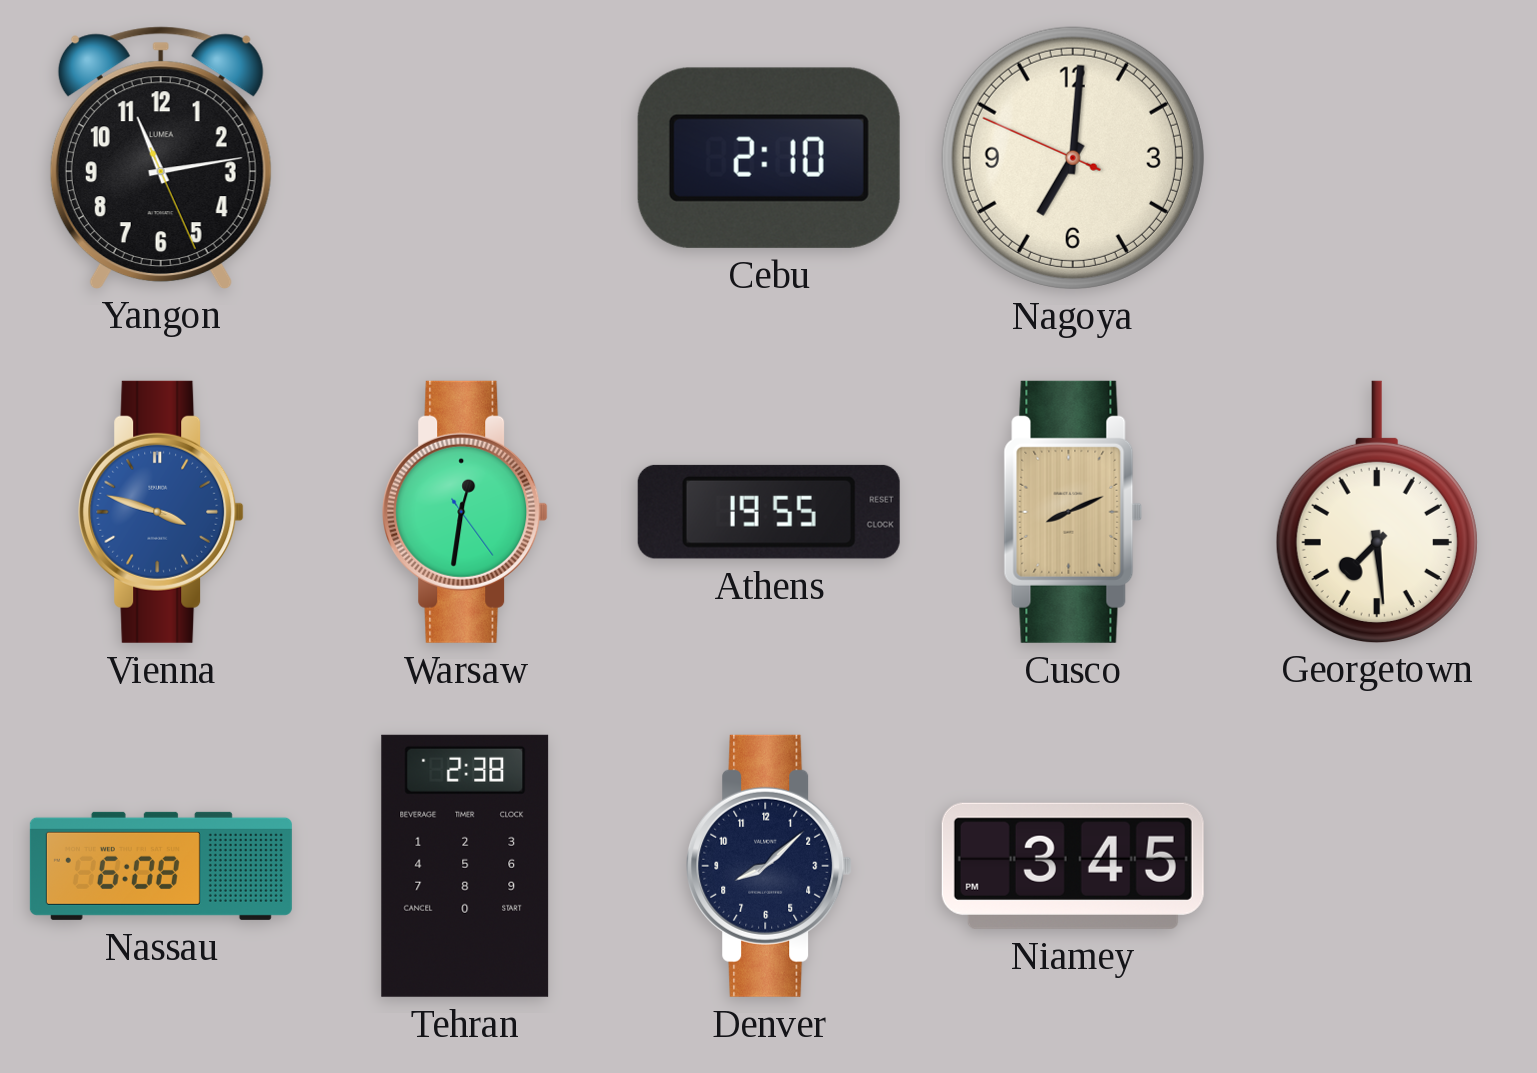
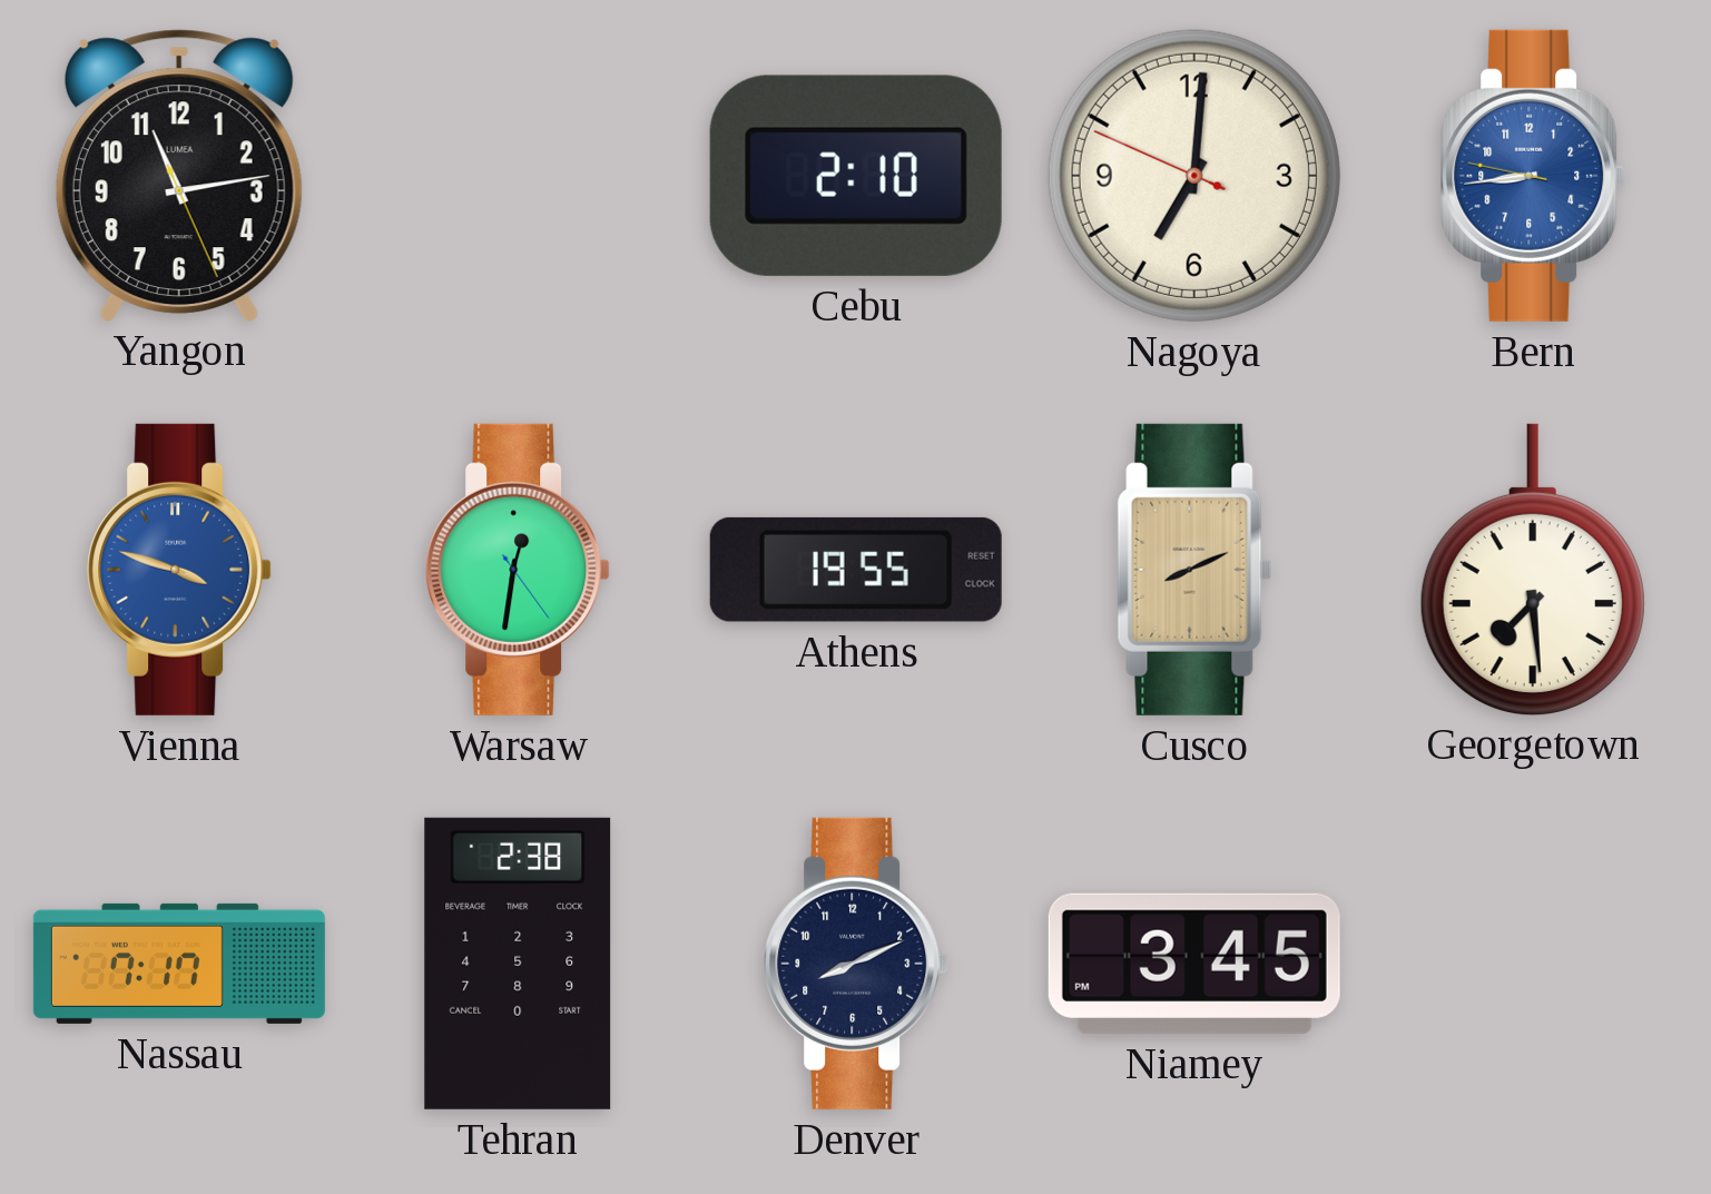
Bern: none -> 8:43
Nassau: 6:08 -> 7:17
Denver: 8:08 -> 8:11
